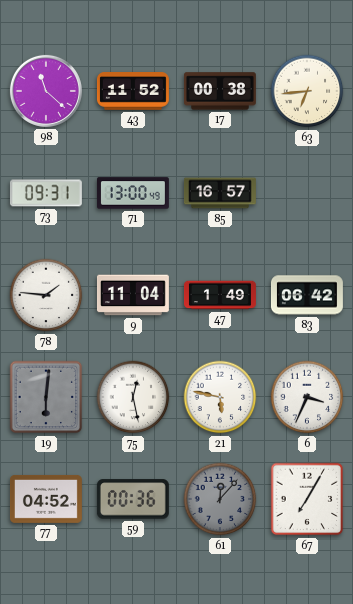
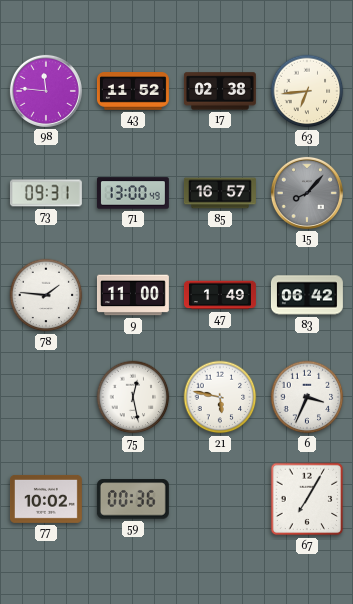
98: 11:22 -> 11:46
17: 00:38 -> 02:38
15: none -> 8:07
9: 11:04 -> 11:00
19: 6:01 -> none
77: 04:52 -> 10:02
61: 12:07 -> none
